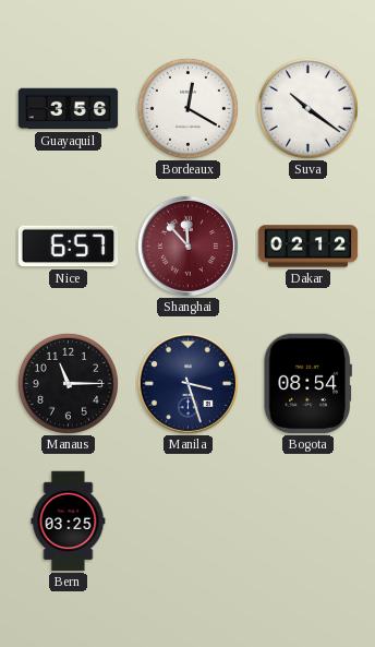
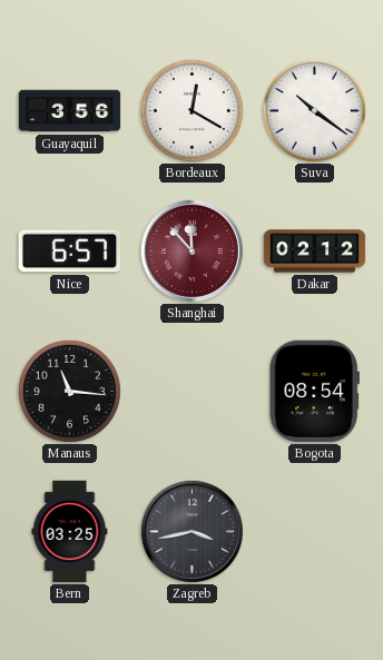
Manaus: 11:15 -> 11:16
Manila: 3:27 -> none
Zagreb: none -> 3:43
